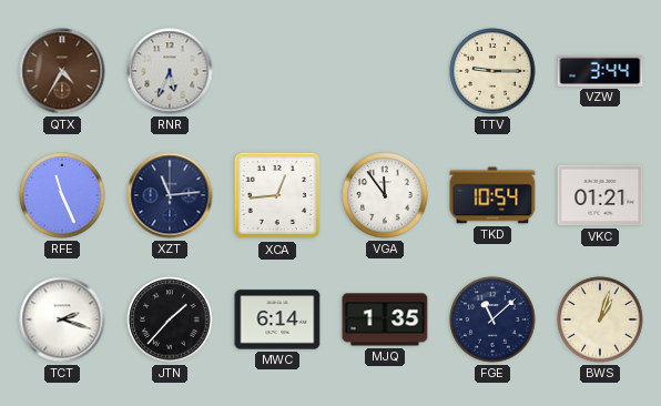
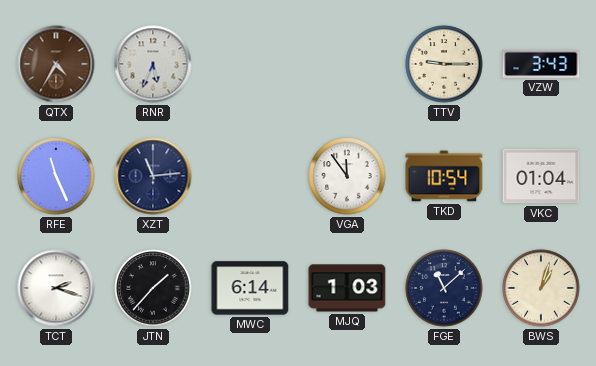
VZW: 3:44 -> 3:43
XCA: 12:44 -> none
VKC: 01:21 -> 01:04
MJQ: 1:35 -> 1:03
